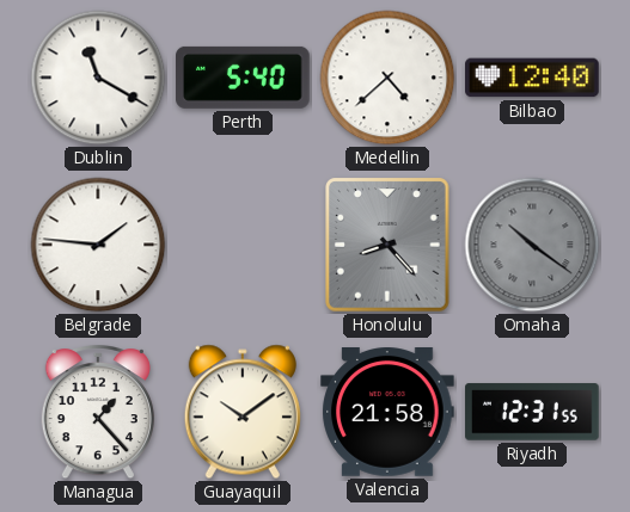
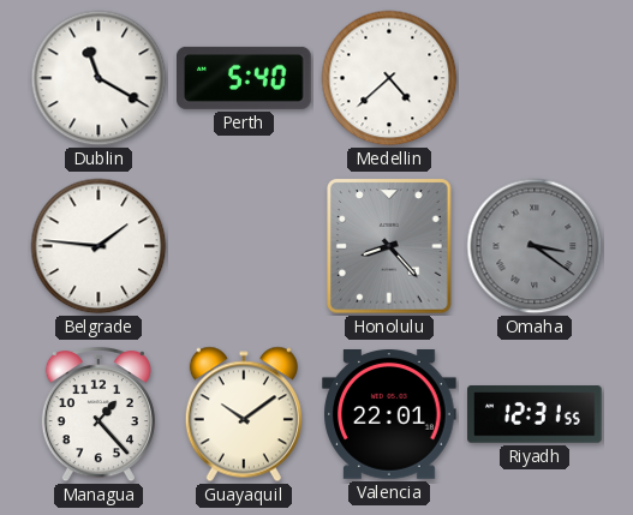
Bilbao: 12:40 -> none
Omaha: 10:21 -> 3:21
Valencia: 21:58 -> 22:01
